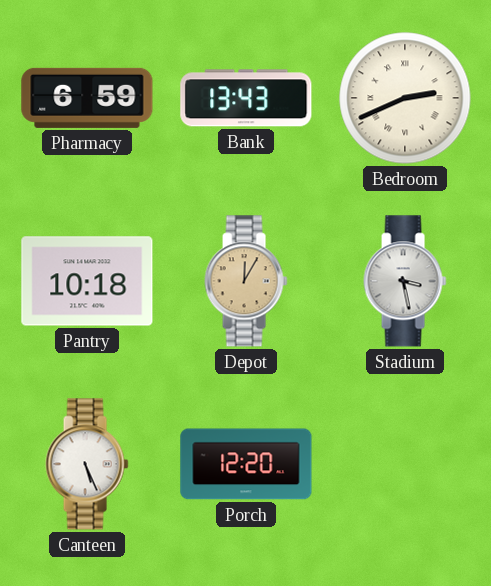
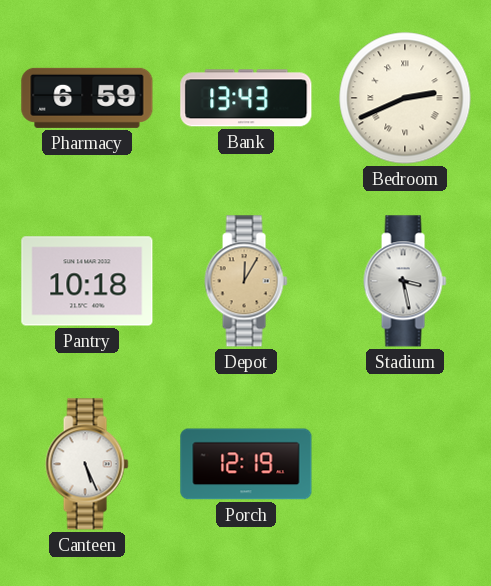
Porch: 12:20 -> 12:19
